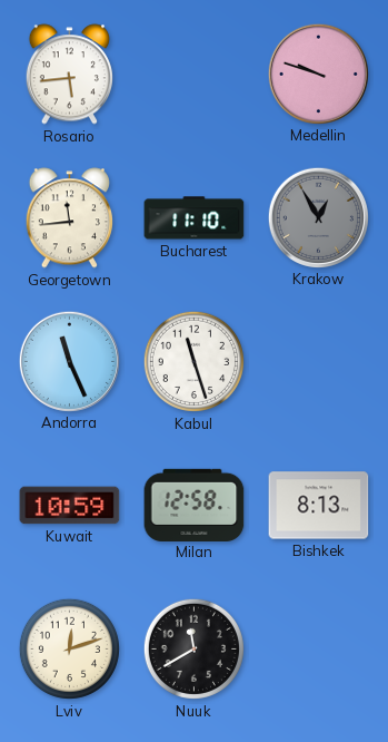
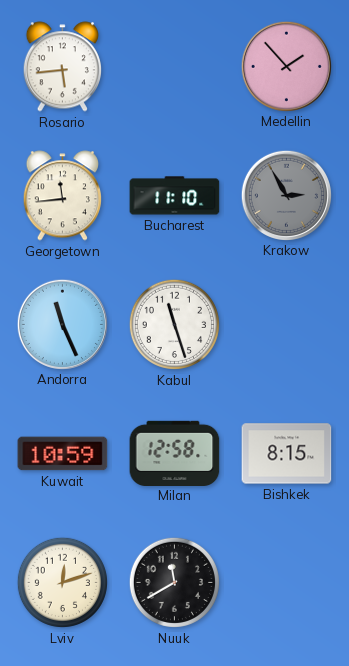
Medellin: 9:48 -> 1:53
Krakow: 12:55 -> 2:55
Bishkek: 8:13 -> 8:15
